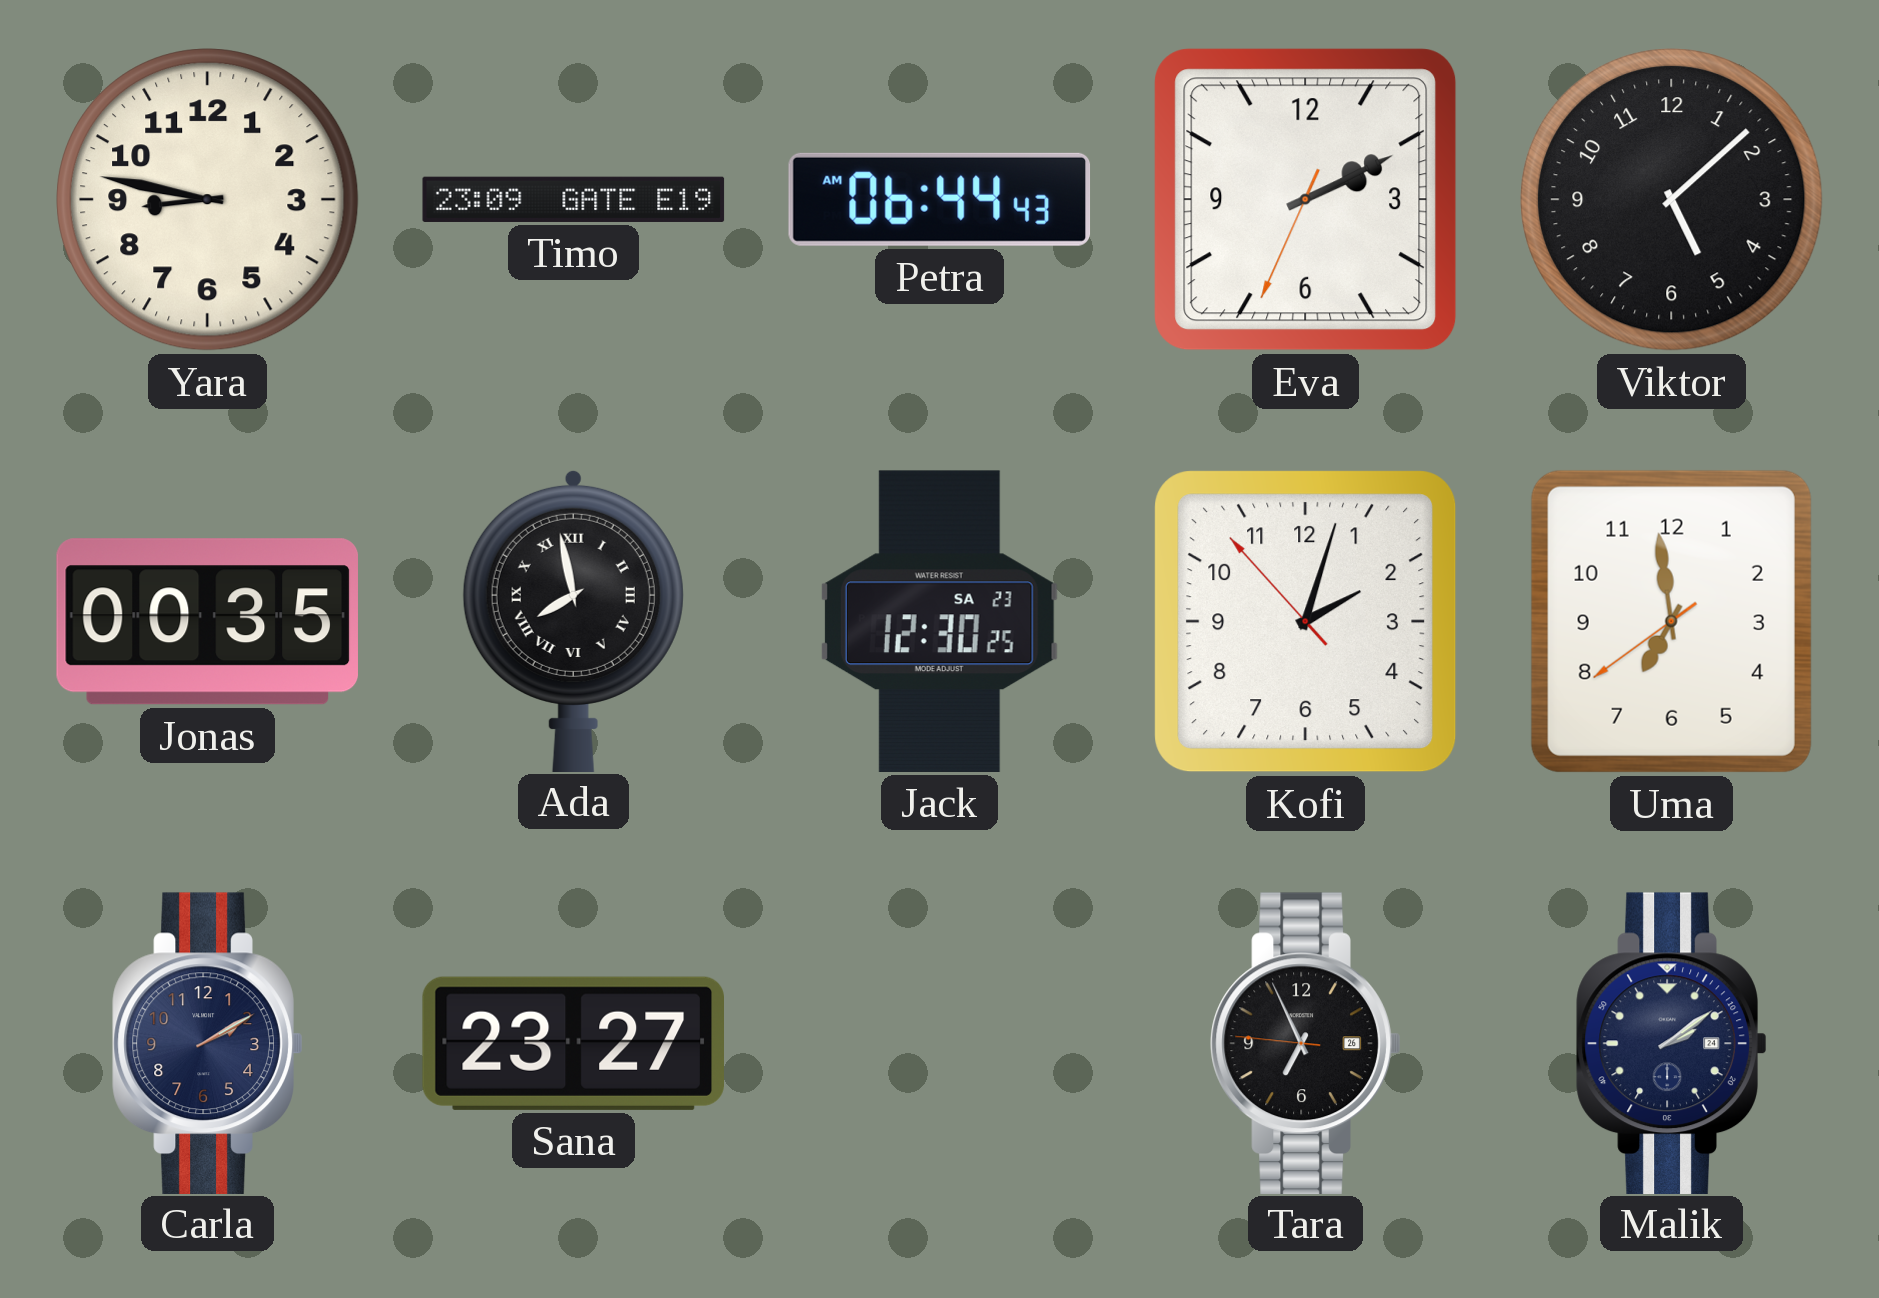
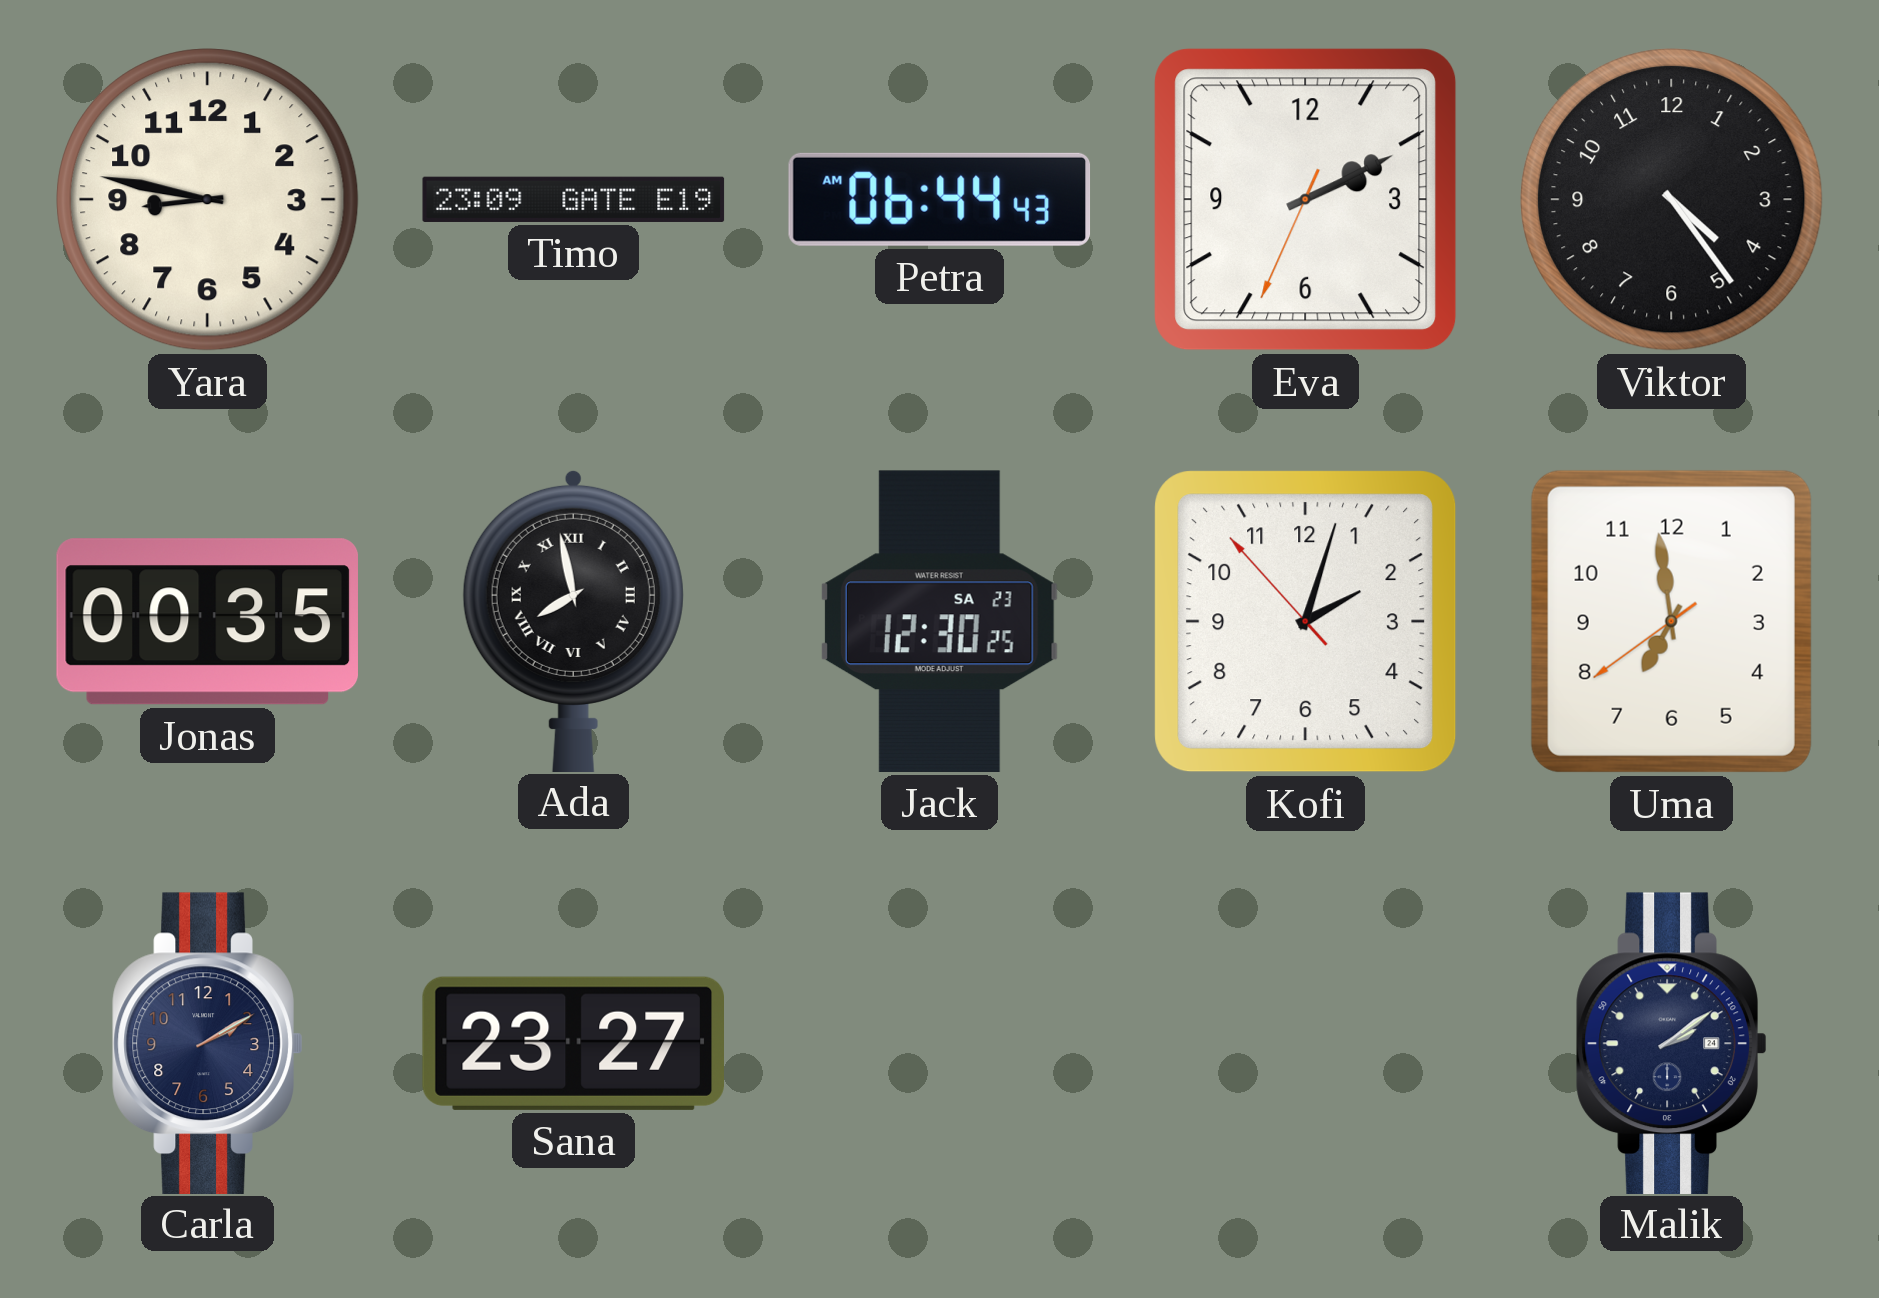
Viktor: 5:08 -> 4:24
Tara: 6:55 -> none
